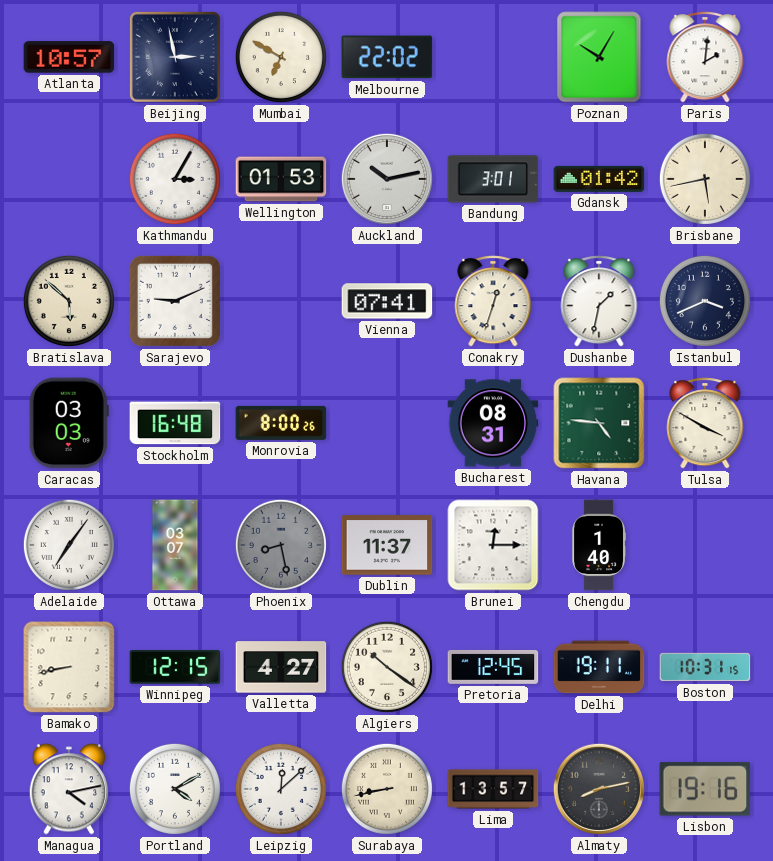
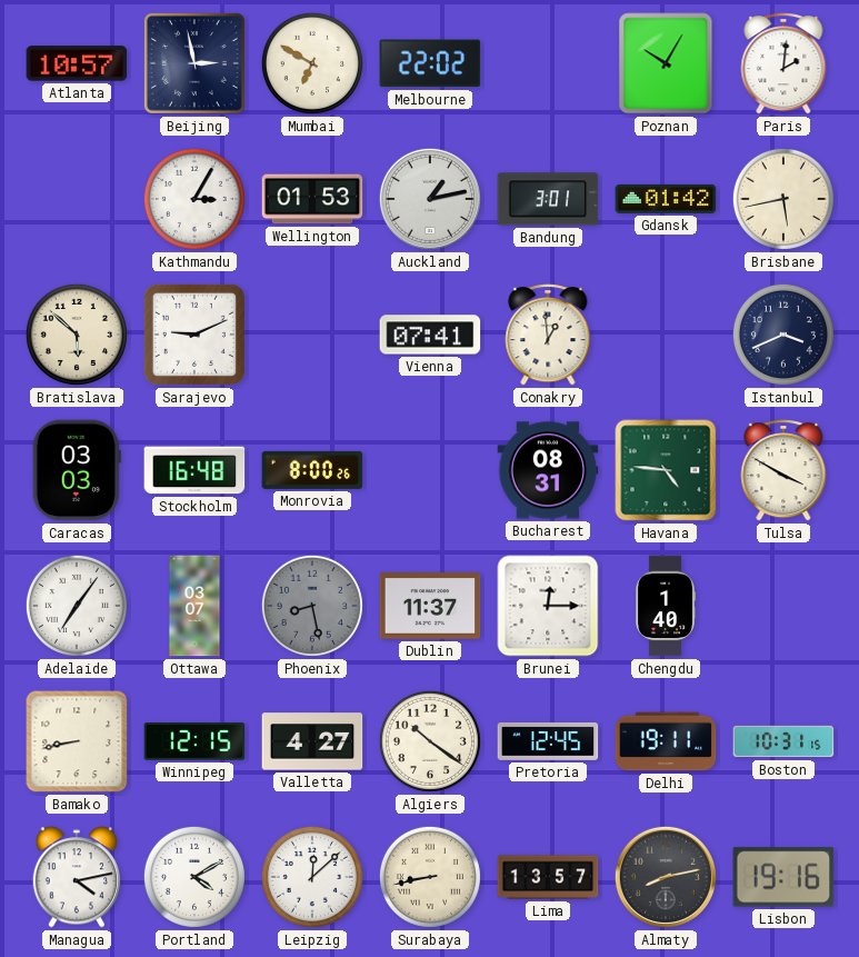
Auckland: 10:13 -> 1:13
Conakry: 12:33 -> 12:59
Dushanbe: 1:32 -> none
